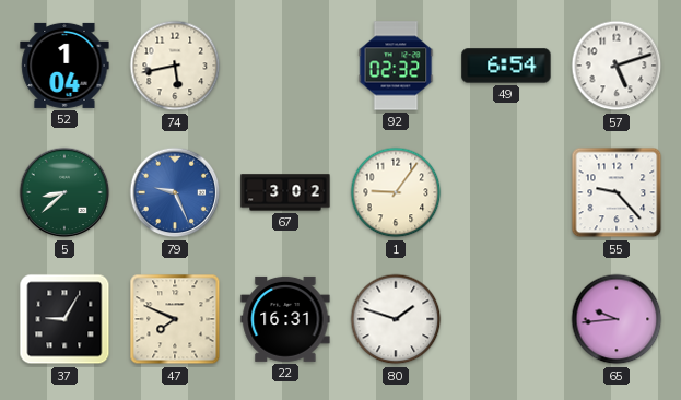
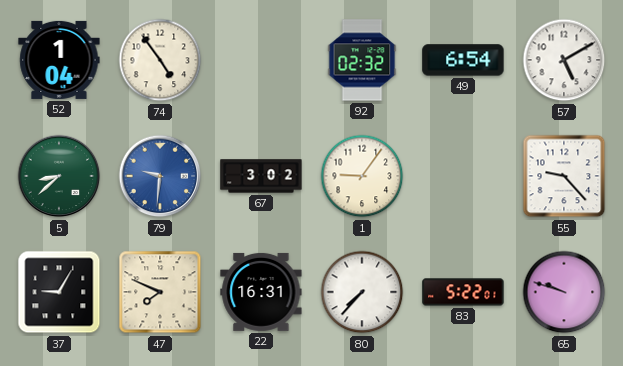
74: 5:43 -> 4:54
57: 5:12 -> 5:10
79: 9:26 -> 9:31
80: 1:48 -> 7:37
83: none -> 5:22
65: 9:44 -> 9:48
